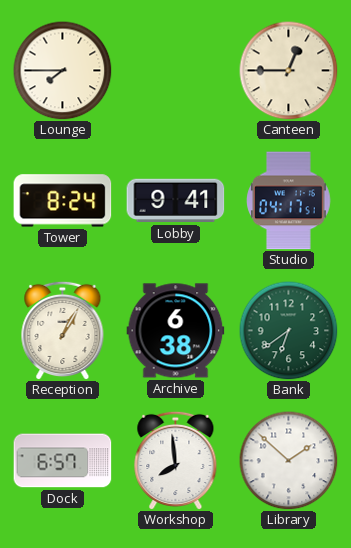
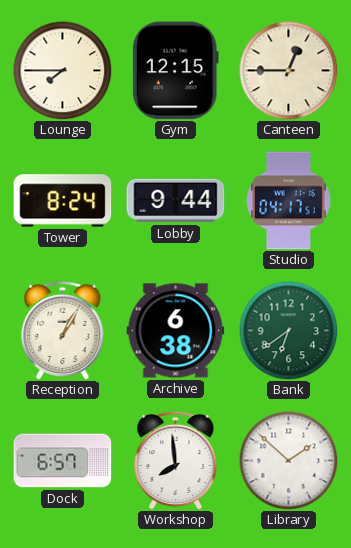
Gym: none -> 12:15
Lobby: 9:41 -> 9:44
